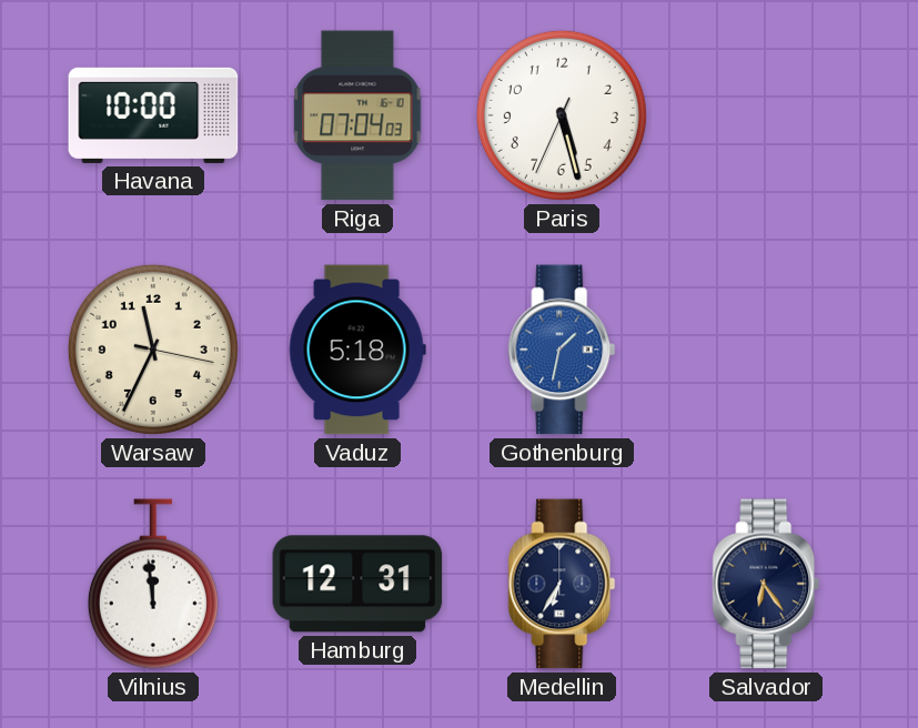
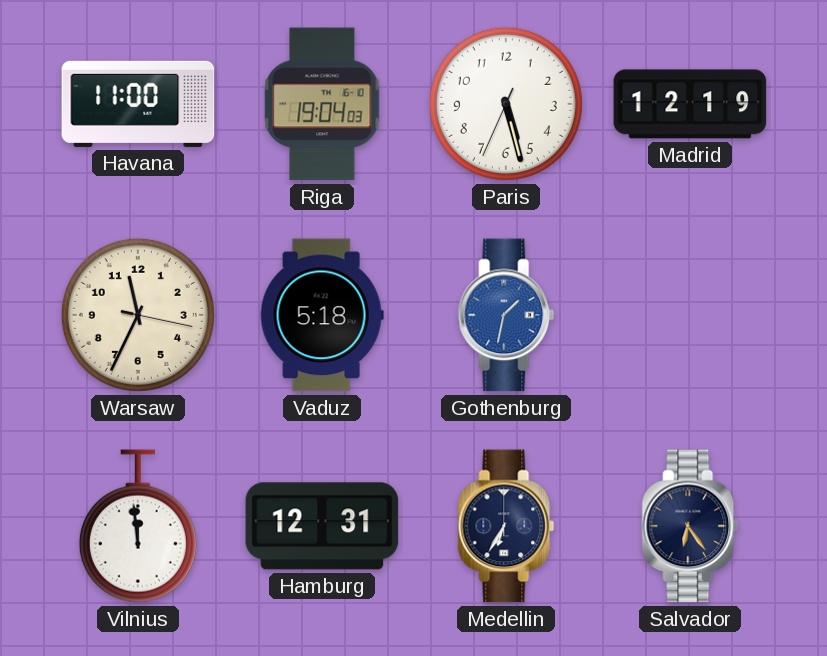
Havana: 10:00 -> 11:00
Riga: 07:04 -> 19:04
Madrid: none -> 12:19
